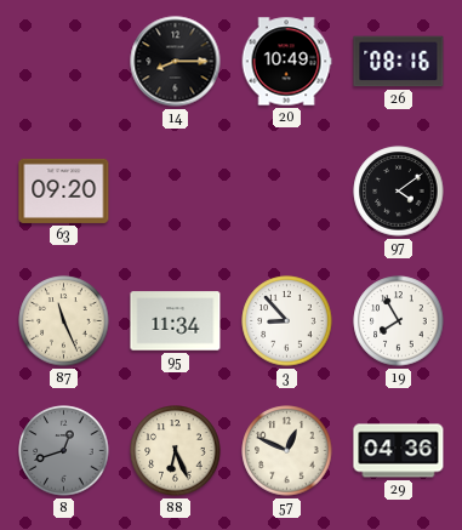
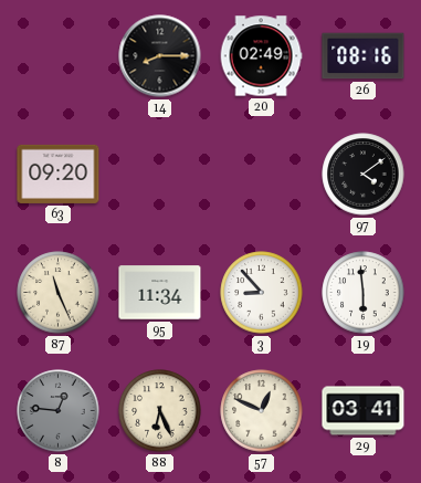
20: 10:49 -> 02:49
19: 7:55 -> 5:59
8: 12:42 -> 12:46
29: 04:36 -> 03:41
